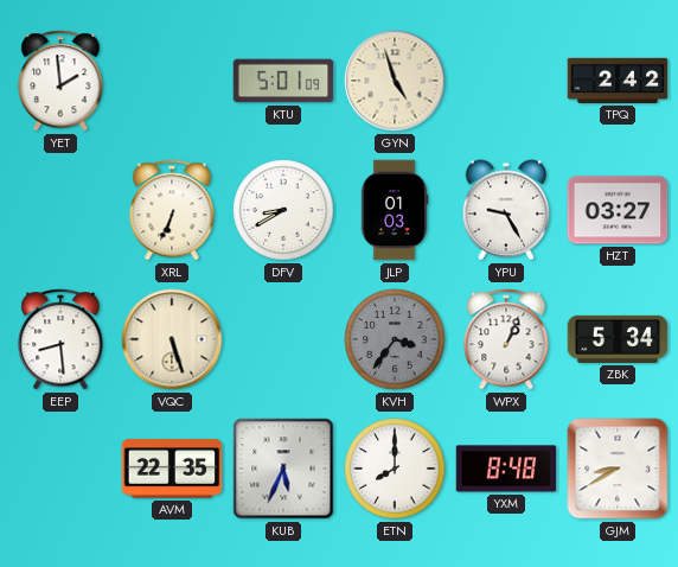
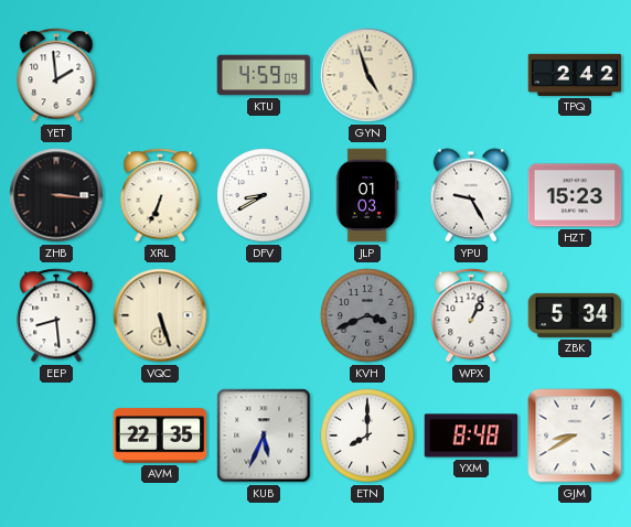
KTU: 5:01 -> 4:59
ZHB: none -> 3:16
HZT: 03:27 -> 15:23
KVH: 3:36 -> 3:41
